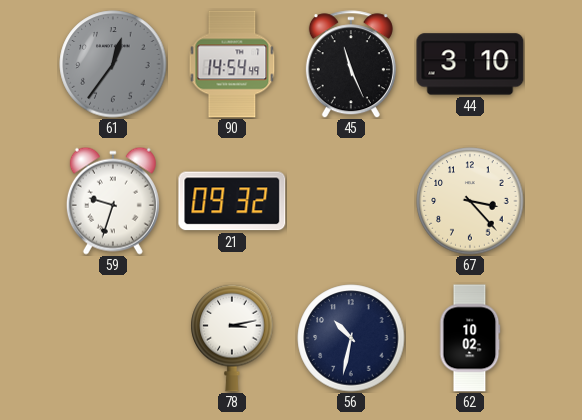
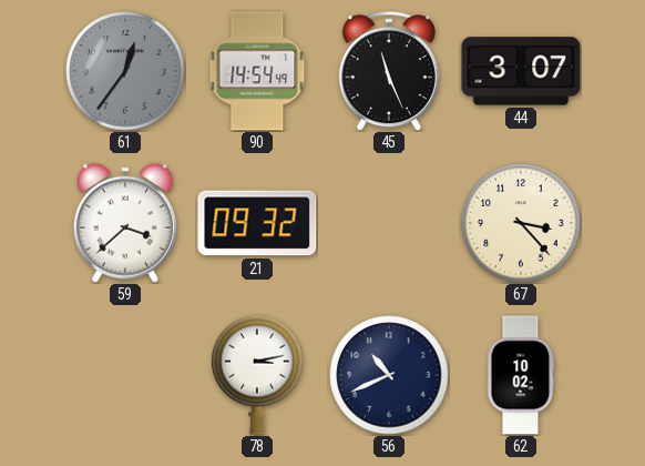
44: 3:10 -> 3:07
59: 9:33 -> 3:38
56: 10:32 -> 10:41
